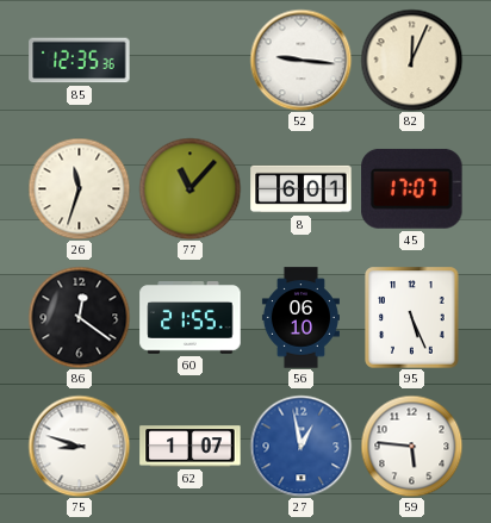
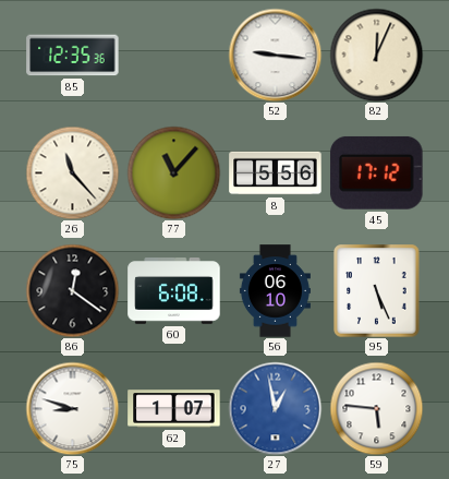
26: 11:33 -> 11:23
8: 6:01 -> 5:56
45: 17:07 -> 17:12
60: 21:55 -> 6:08
